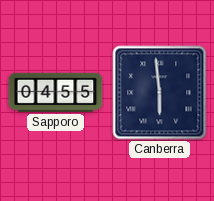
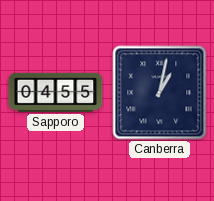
Canberra: 5:59 -> 1:02
